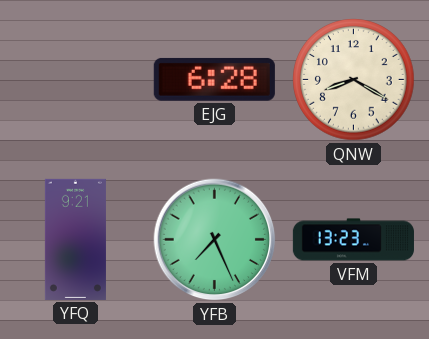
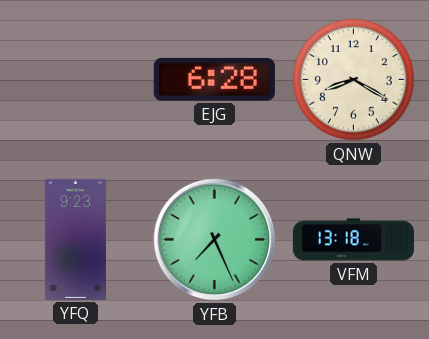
YFQ: 9:21 -> 9:23
VFM: 13:23 -> 13:18
